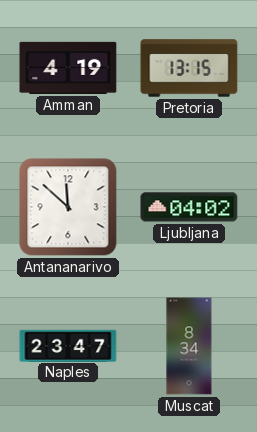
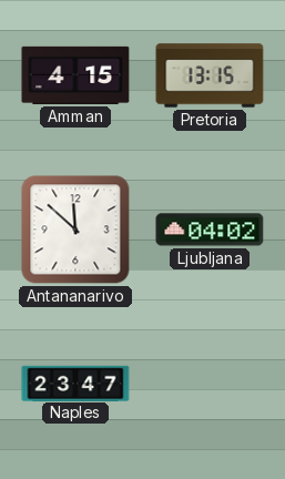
Amman: 4:19 -> 4:15
Muscat: 8:34 -> none
